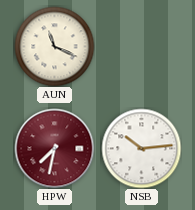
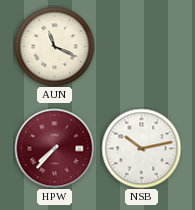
HPW: 7:32 -> 7:37
NSB: 10:14 -> 10:13
